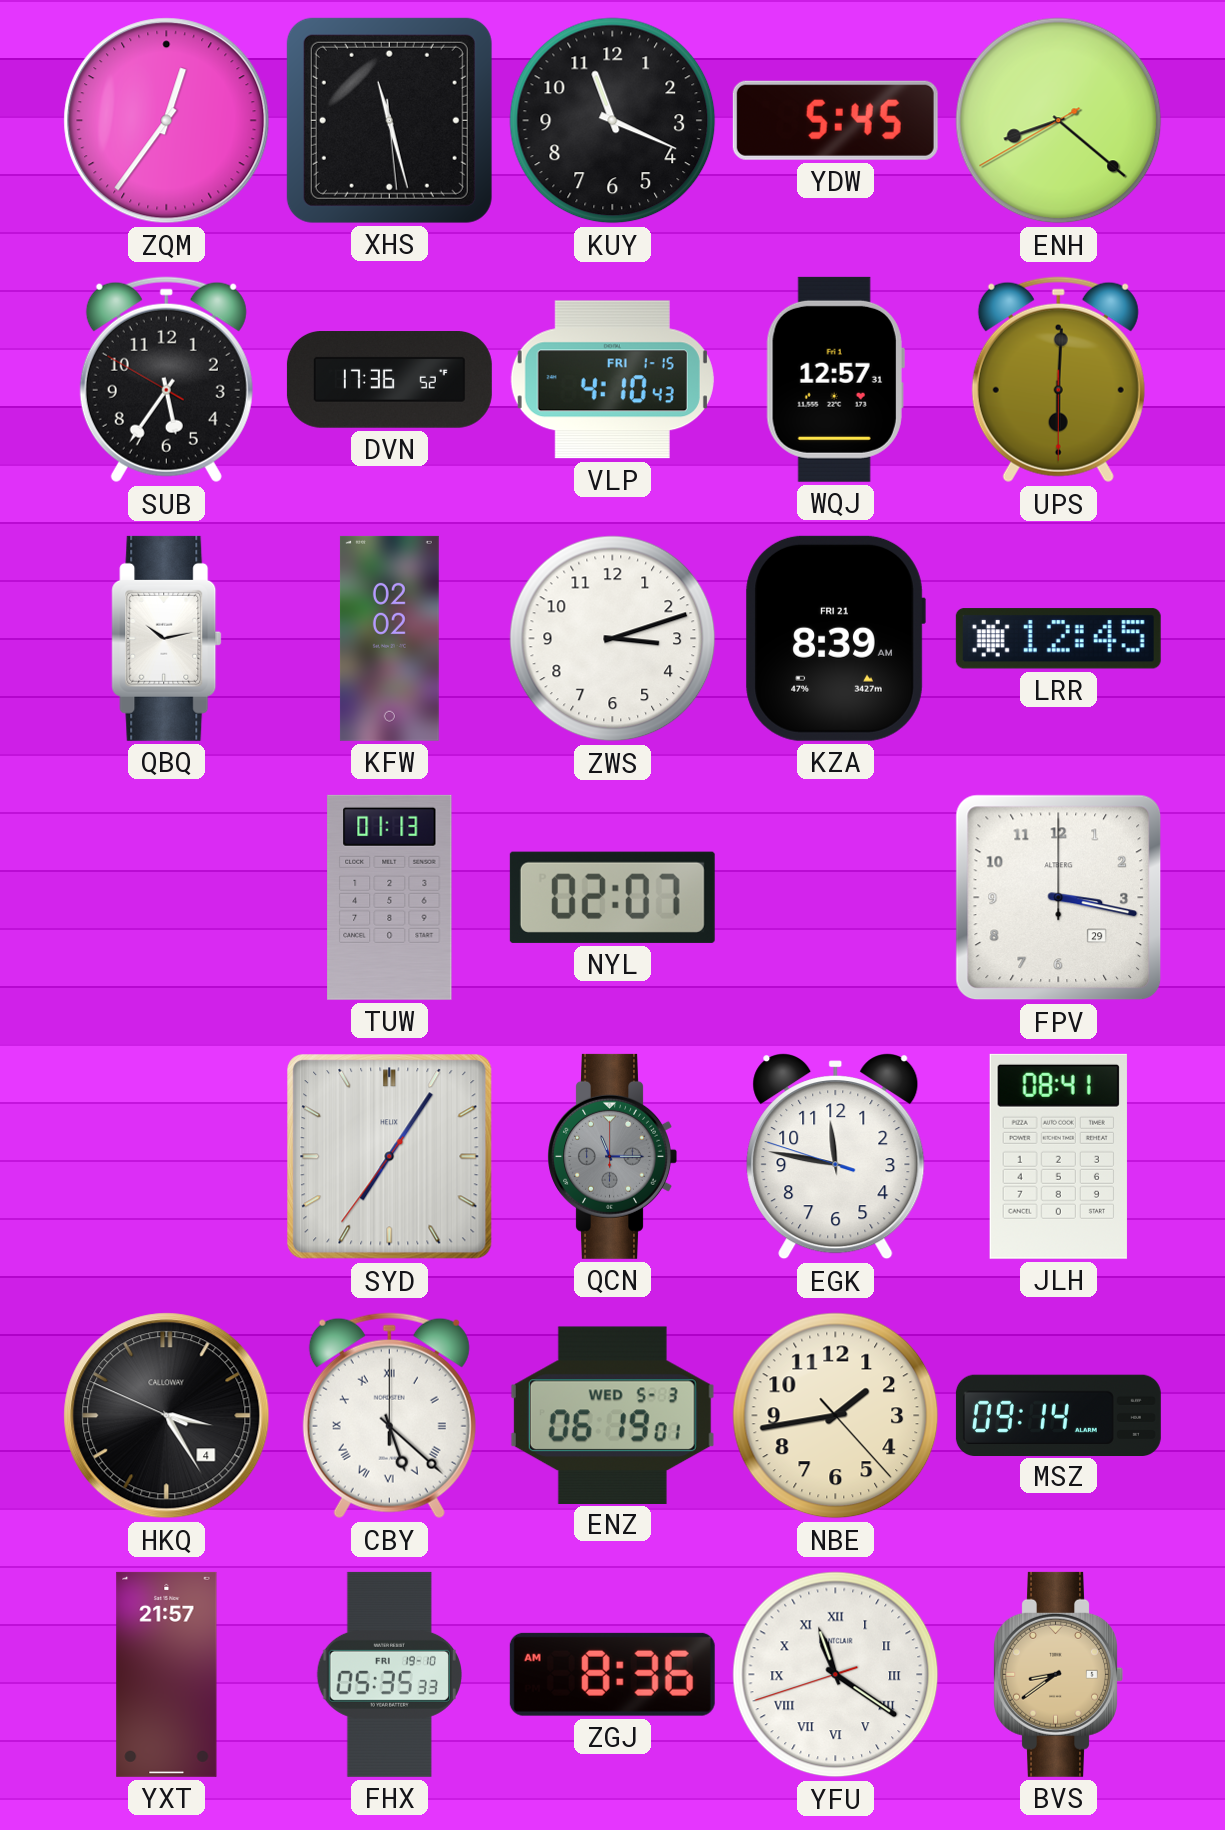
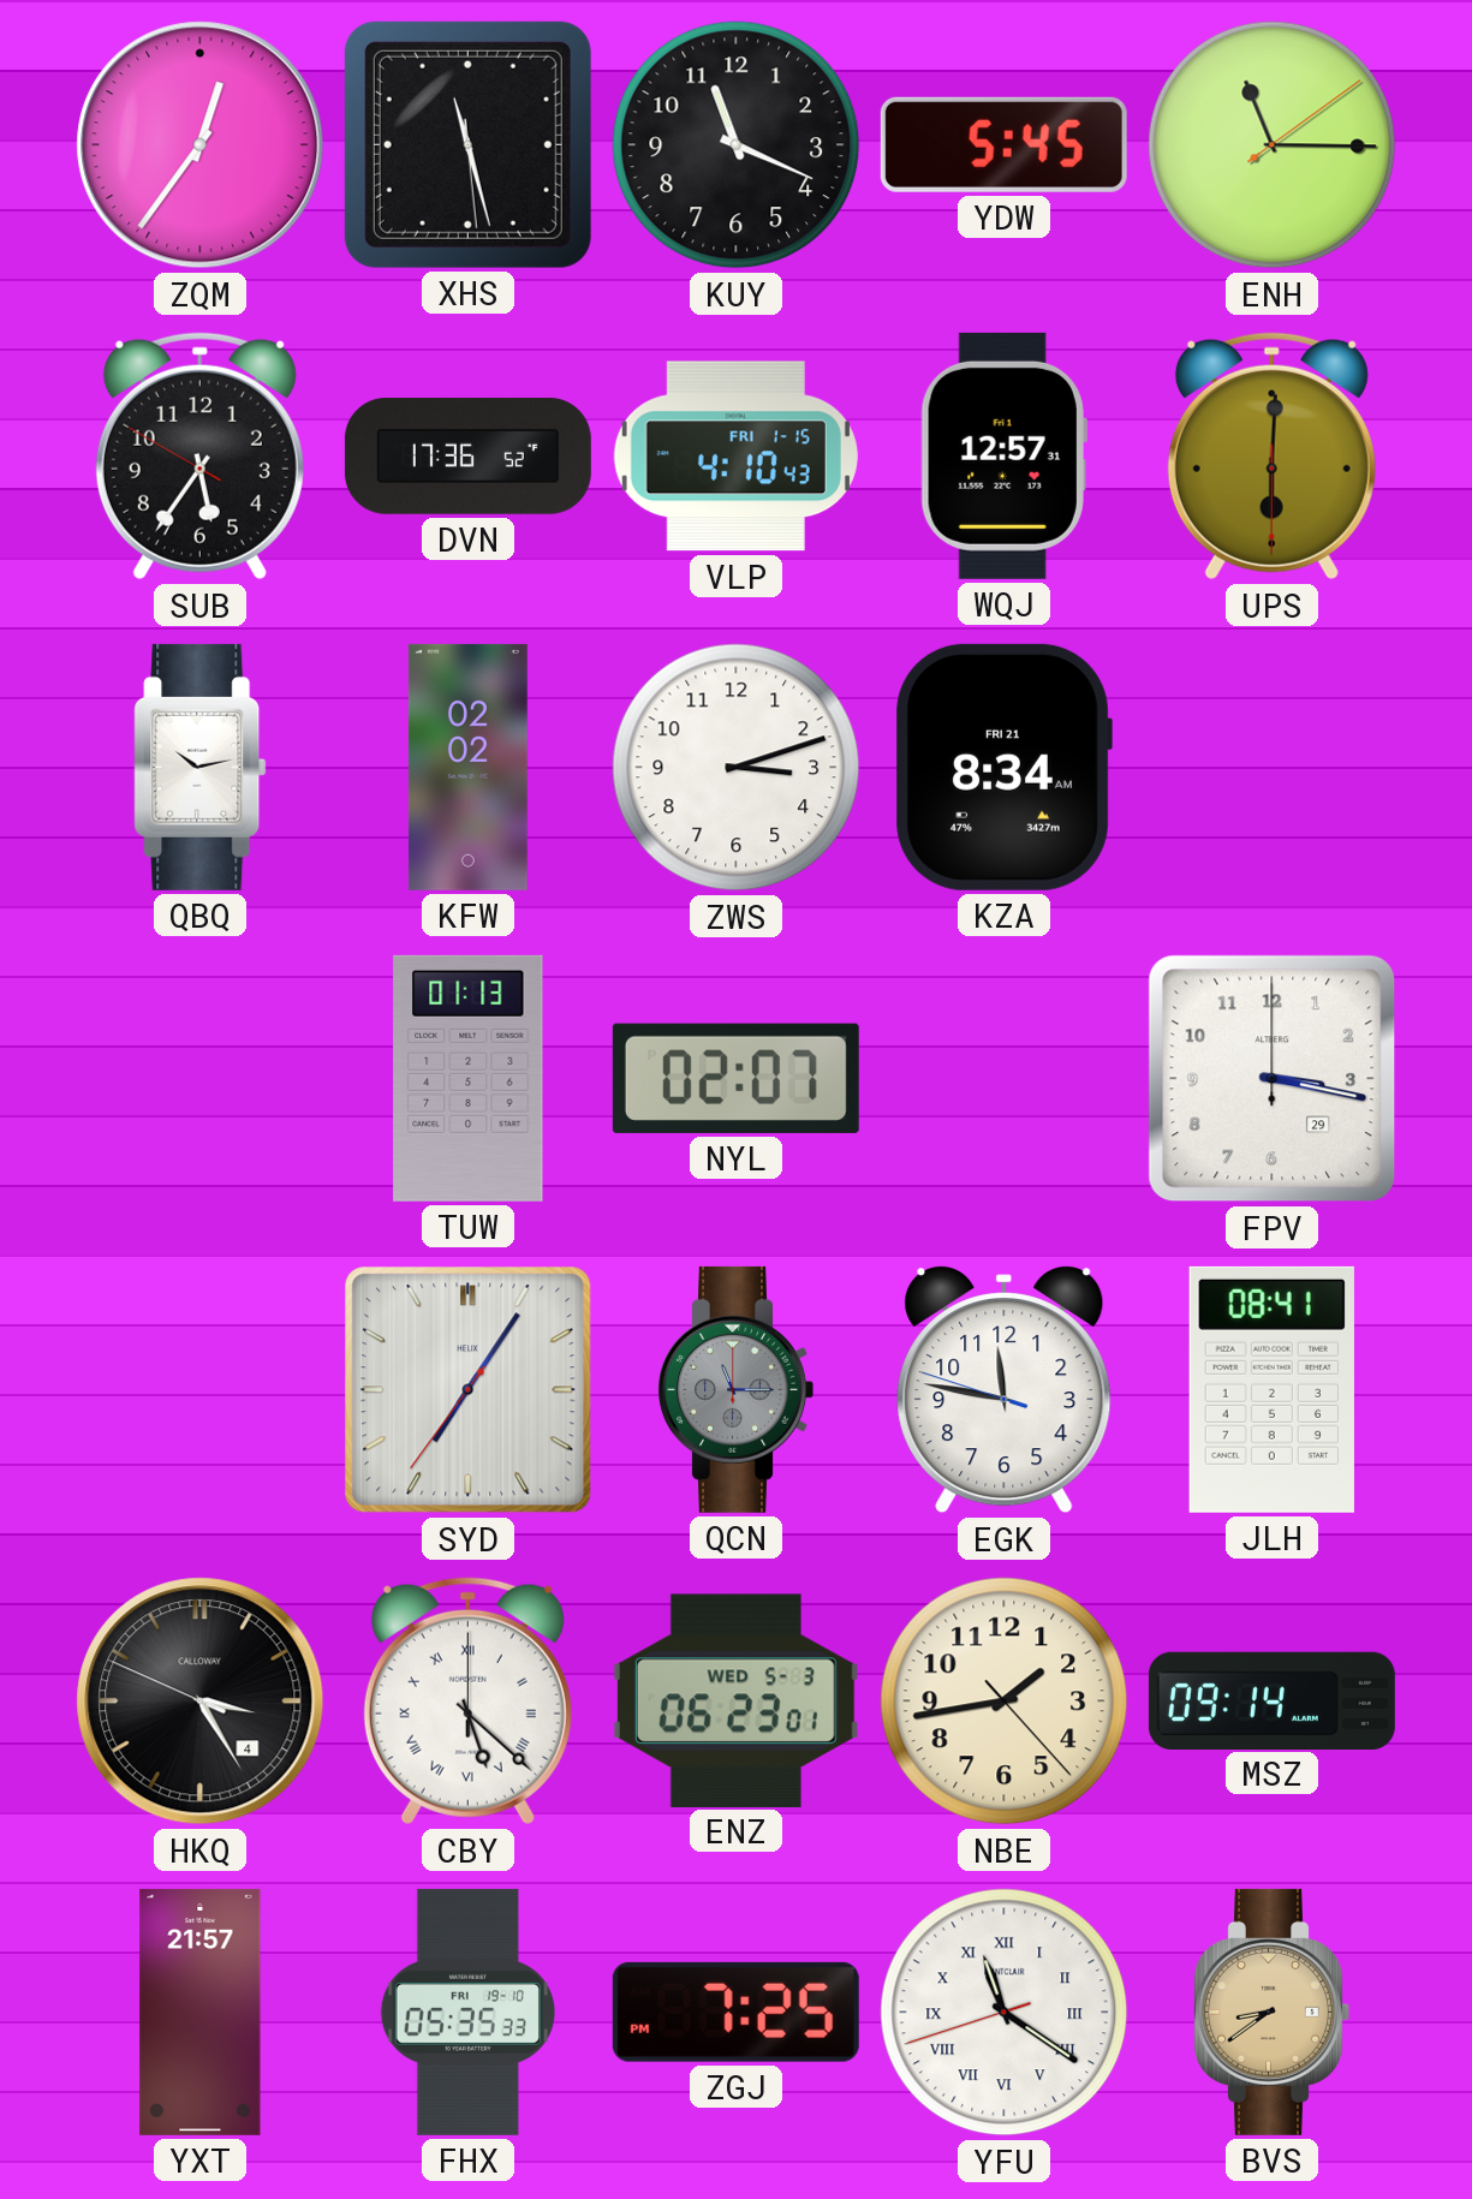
ENH: 8:21 -> 11:15
KZA: 8:39 -> 8:34
LRR: 12:45 -> none
ENZ: 06:19 -> 06:23
ZGJ: 8:36 -> 7:25
